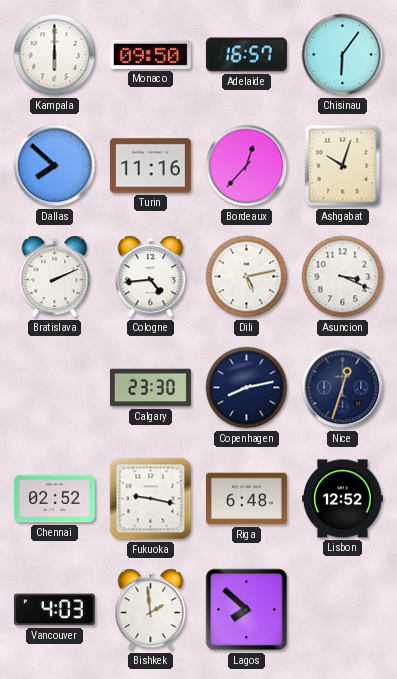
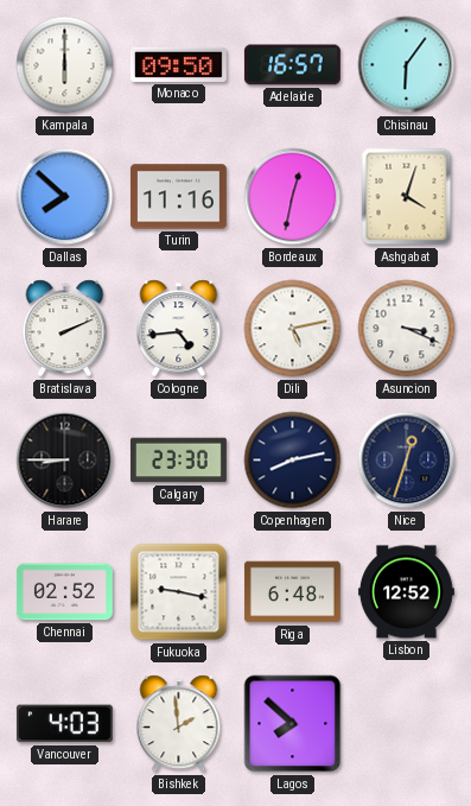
Bordeaux: 12:37 -> 12:32
Ashgabat: 10:03 -> 4:03
Harare: none -> 8:45
